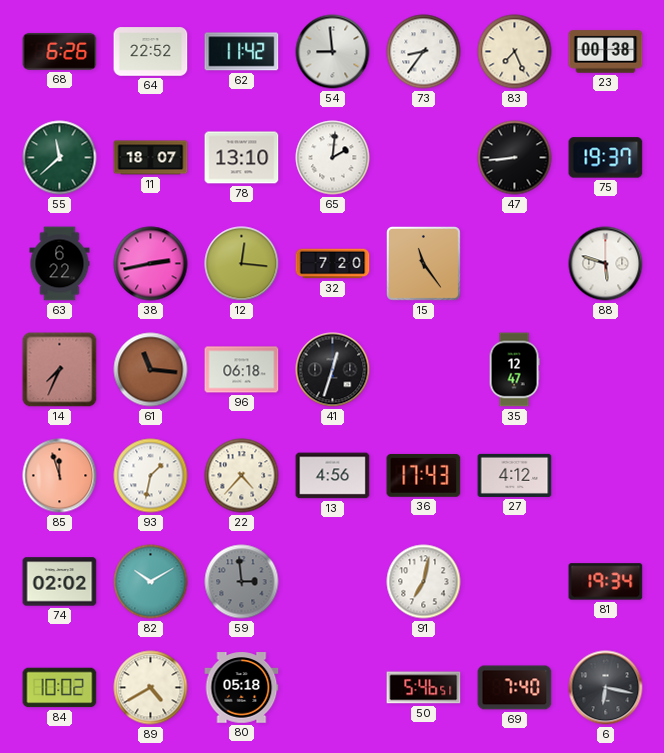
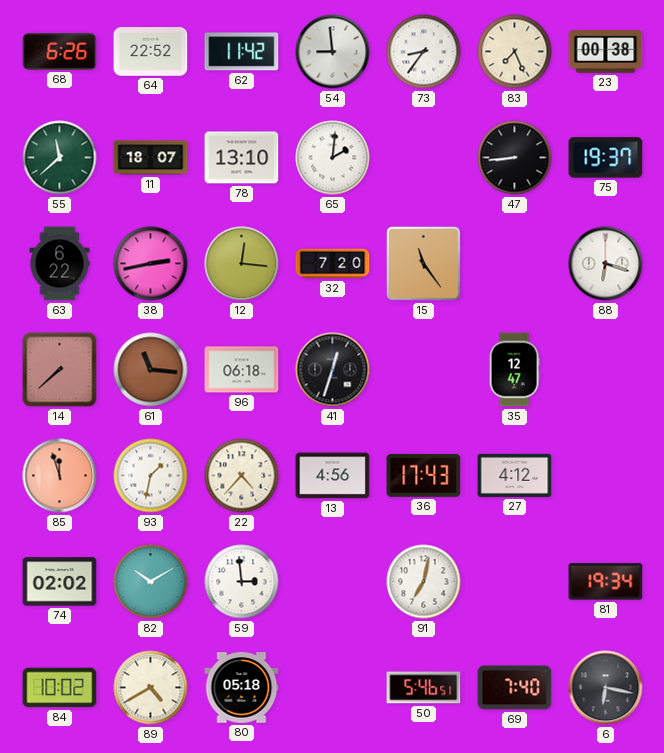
88: 5:48 -> 6:18
14: 7:34 -> 7:38
59 dial: grey -> white
